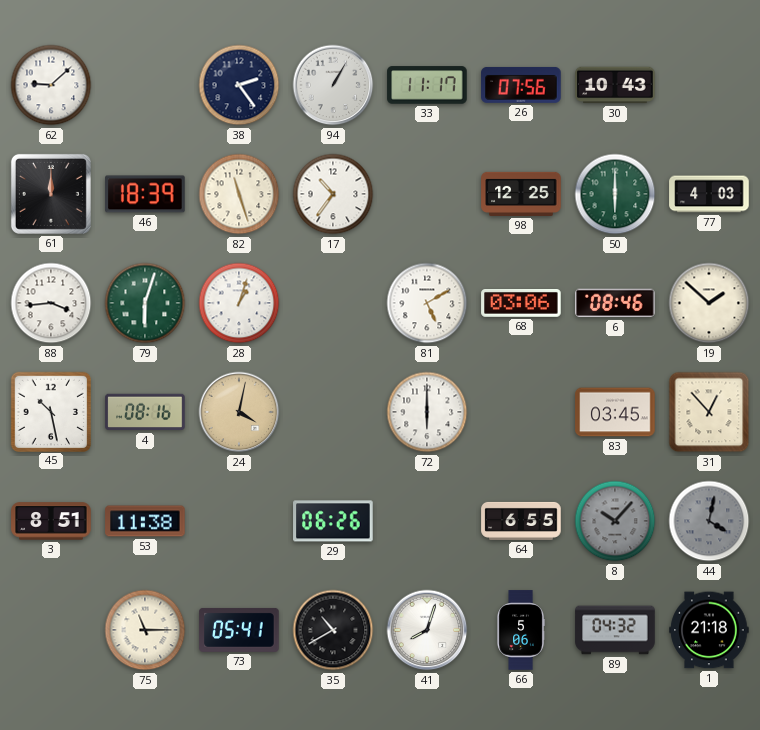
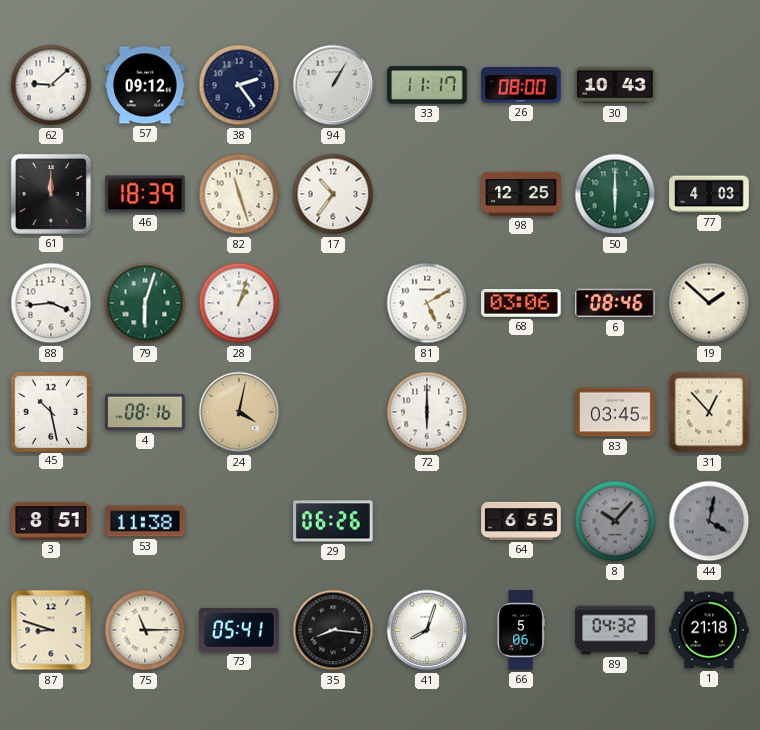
57: none -> 09:12
26: 07:56 -> 08:00
87: none -> 8:48
35: 10:40 -> 8:16
